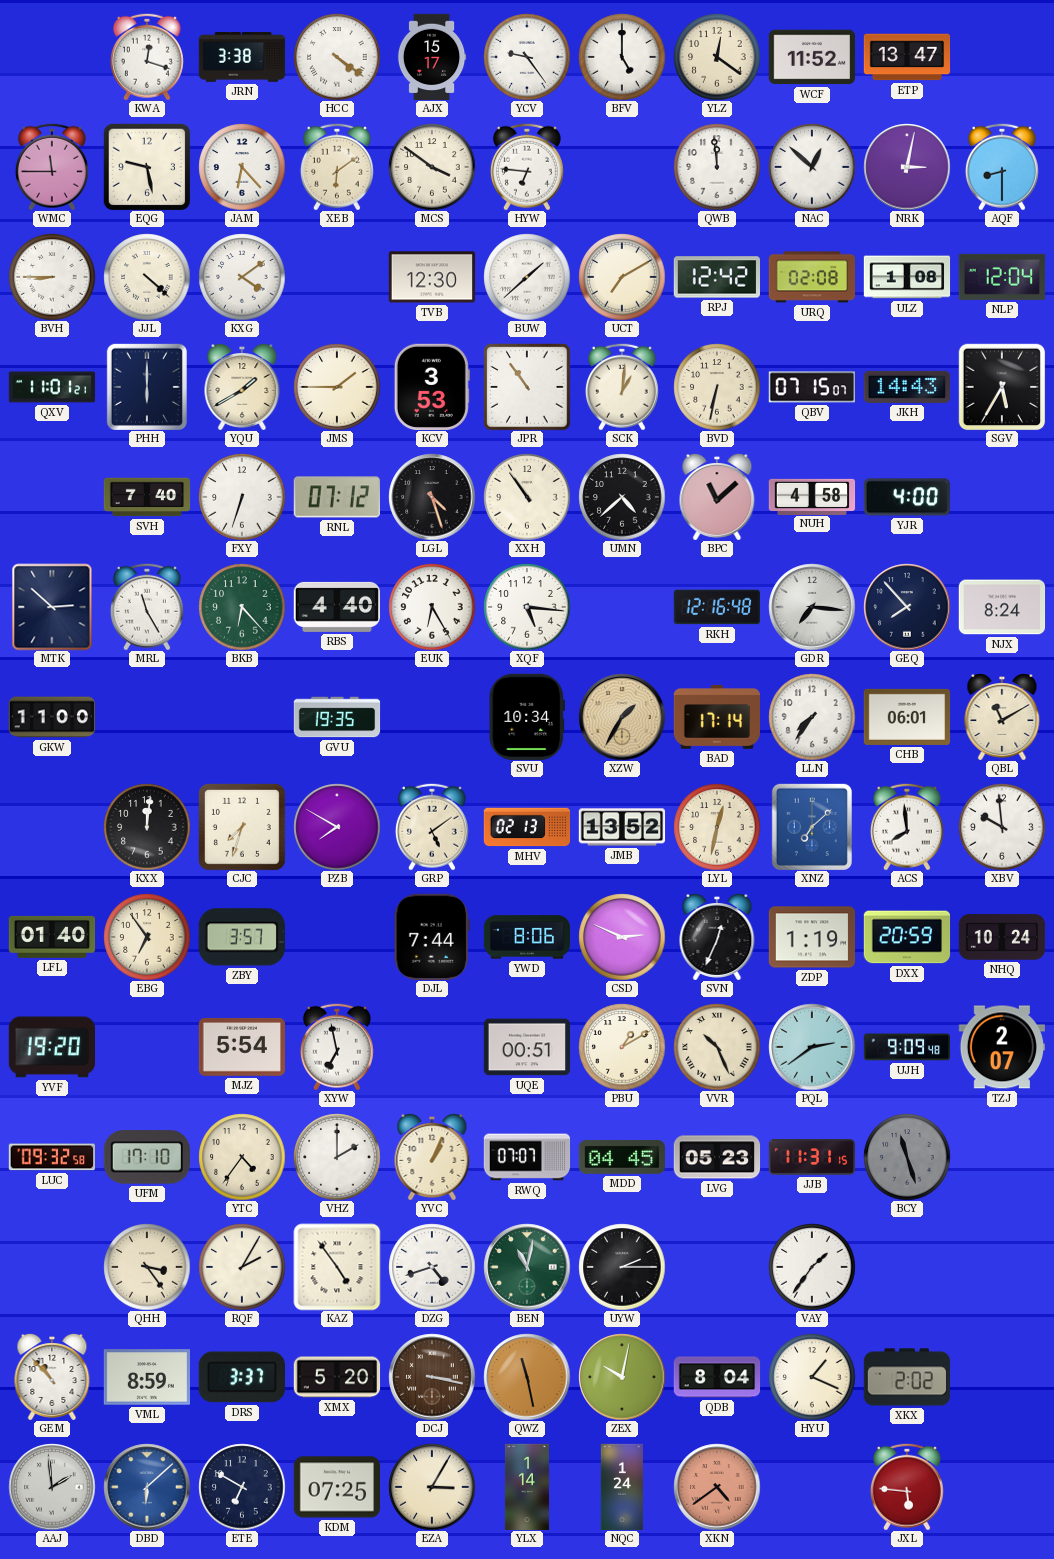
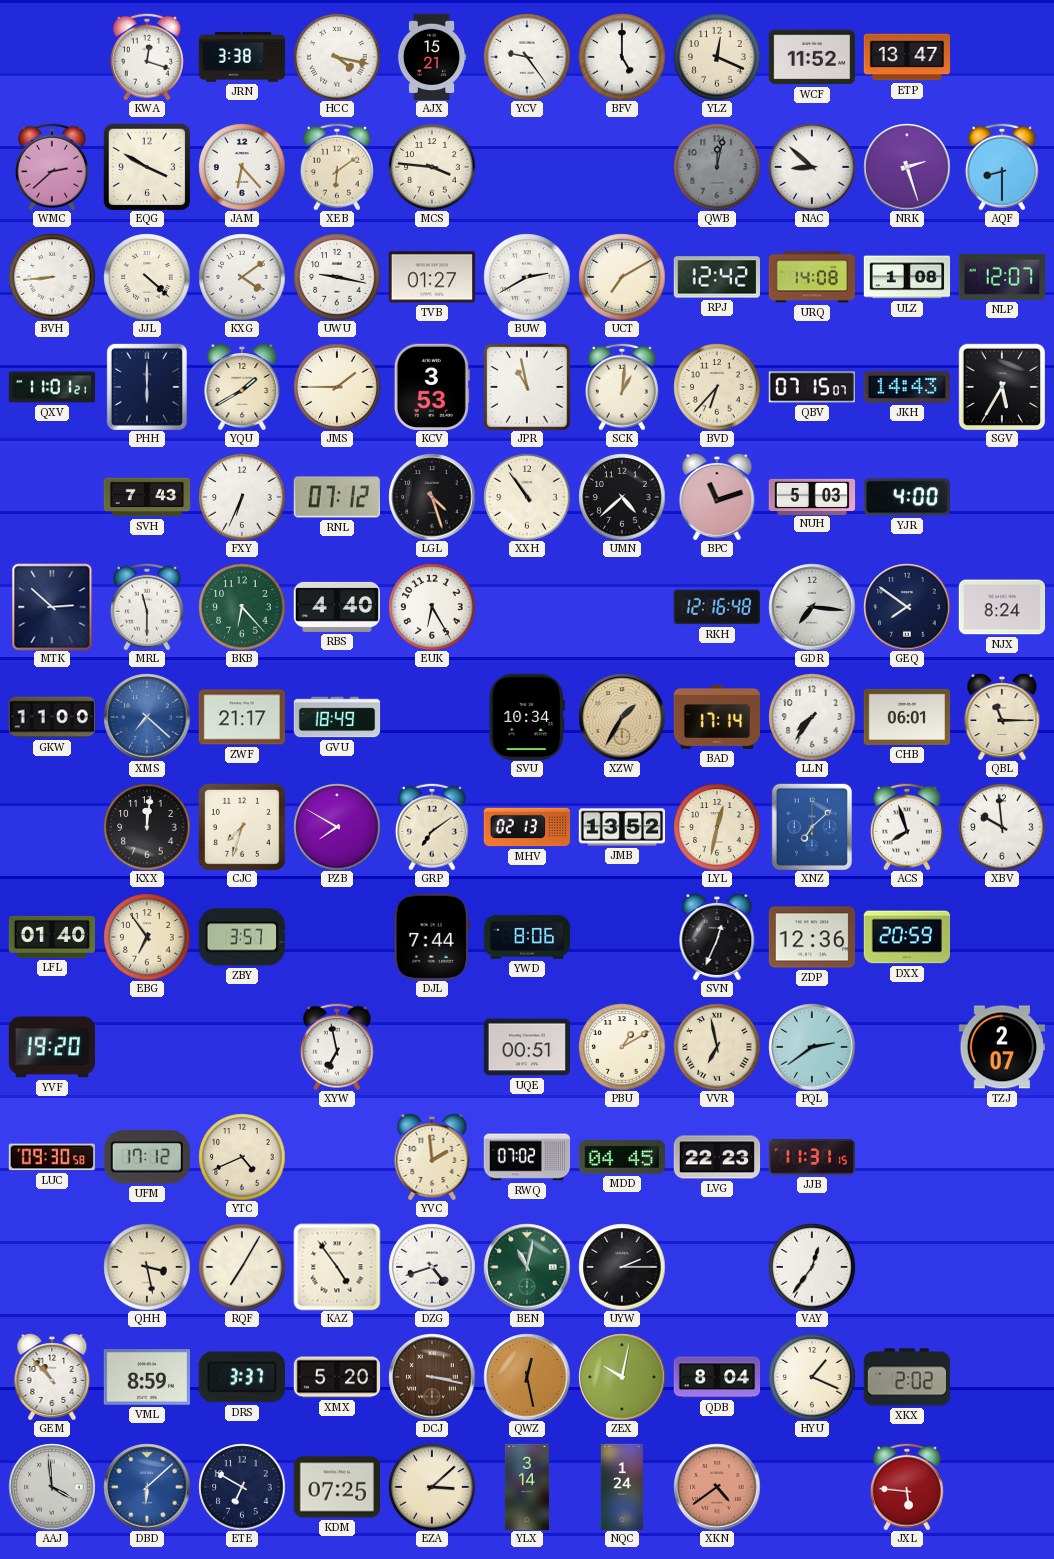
HCC: 4:21 -> 4:17
AJX: 15:17 -> 15:21
YLZ: 12:21 -> 12:19
WMC: 11:45 -> 2:38
EQG: 9:28 -> 3:50
MCS: 3:51 -> 3:46
HYW: 6:46 -> none
QWB: 11:59 -> 12:02
QWB dial: white -> grey
NAC: 12:52 -> 8:52
NRK: 3:02 -> 2:27
BVH: 8:45 -> 8:44
UWU: none -> 9:17
TVB: 12:30 -> 01:27
BUW: 1:38 -> 2:40
URQ: 02:08 -> 14:08
NLP: 12:04 -> 12:07
JPR: 10:54 -> 10:58
BVD: 6:32 -> 6:37
SVH: 7:40 -> 7:43
FXY: 6:33 -> 6:34
BPC: 11:08 -> 11:12
NUH: 4:58 -> 5:03
MRL: 11:25 -> 11:30
XQF: 5:16 -> none
GEQ: 7:53 -> 7:51
XMS: none -> 7:22
ZWF: none -> 21:17
GVU: 19:35 -> 18:49
QBL: 11:10 -> 11:15
GRP: 5:09 -> 7:09
ACS: 7:59 -> 7:57
CSD: 2:49 -> none
ZDP: 1:19 -> 12:36
NHQ: 10:24 -> none
MJZ: 5:54 -> none
VVR: 10:26 -> 6:58
UJH: 9:09 -> none
LUC: 09:32 -> 09:30
UFM: 17:10 -> 17:12
YTC: 4:36 -> 4:41
VHZ: 2:00 -> none
YVC: 1:04 -> 1:59
RWQ: 07:07 -> 07:02
LVG: 05:23 -> 22:23
BCY: 11:27 -> none
QHH: 3:24 -> 3:28
RQF: 2:05 -> 7:05
VAY: 1:36 -> 12:36
QWZ: 11:28 -> 12:28
AAJ: 1:59 -> 3:59
EZA: 3:05 -> 3:08
YLX: 1:14 -> 3:14
